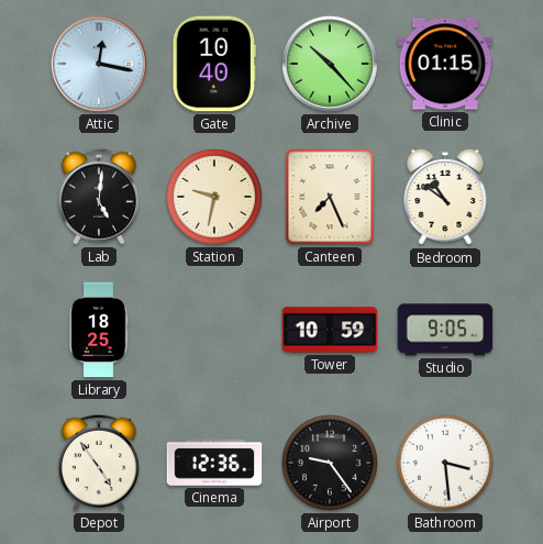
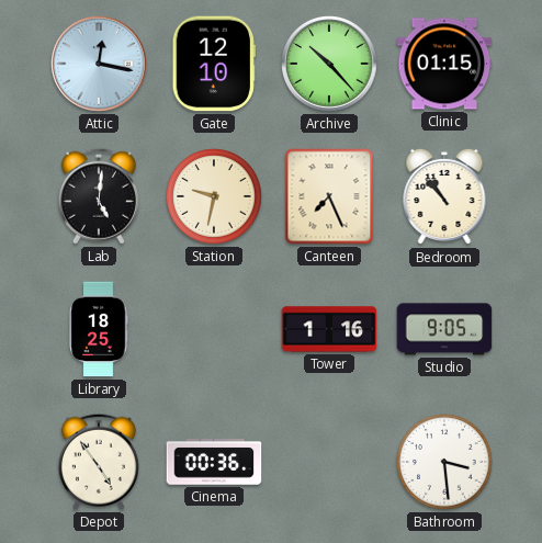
Gate: 10:40 -> 12:10
Bedroom: 10:51 -> 10:53
Tower: 10:59 -> 1:16
Cinema: 12:36 -> 00:36
Airport: 9:24 -> none
